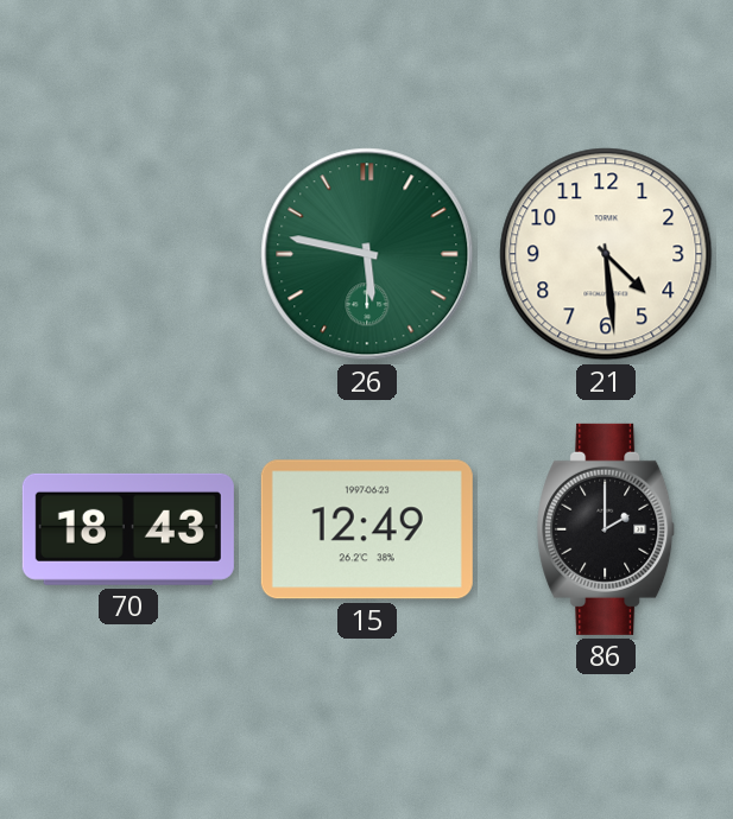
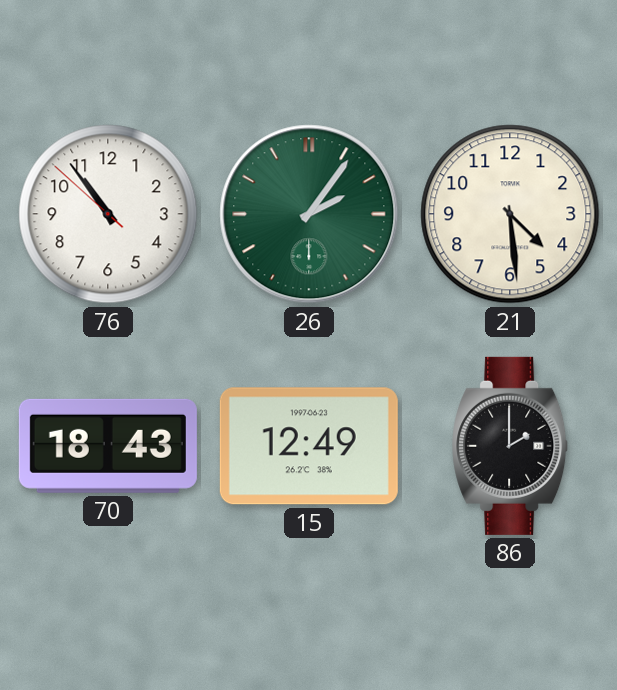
76: none -> 10:53
26: 5:47 -> 2:06
